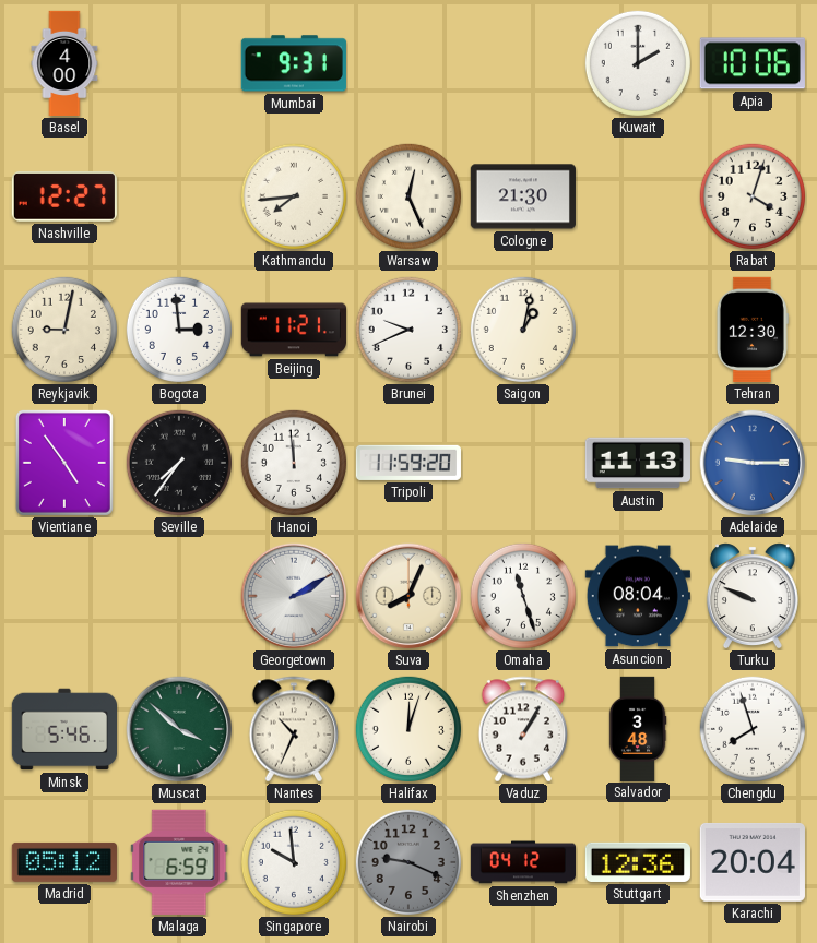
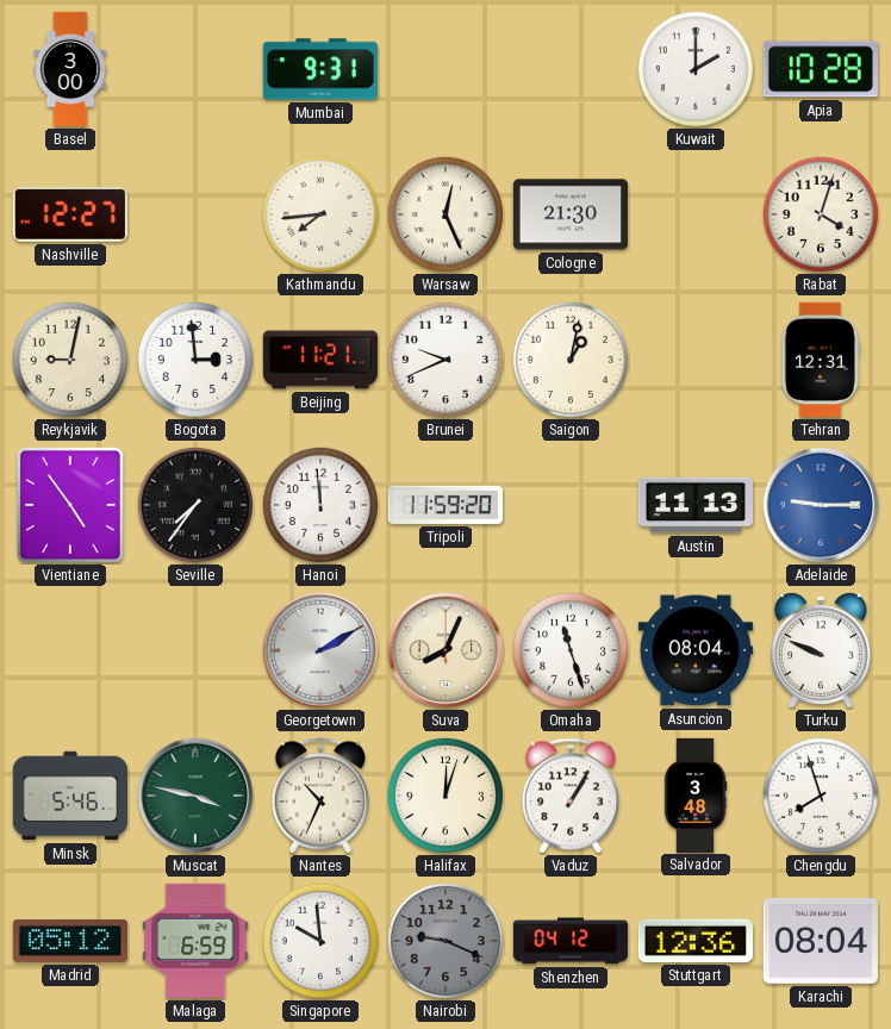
Basel: 4:00 -> 3:00
Apia: 10:06 -> 10:28
Tehran: 12:30 -> 12:31
Muscat: 3:52 -> 3:47
Karachi: 20:04 -> 08:04
